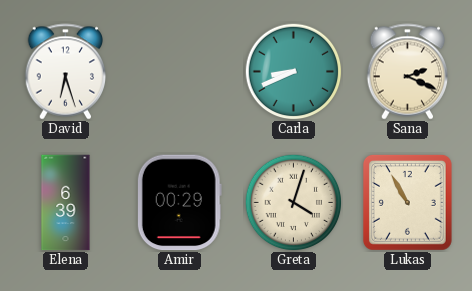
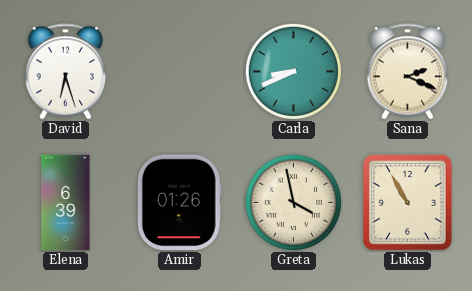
Amir: 00:29 -> 01:26
Greta: 4:03 -> 3:58
